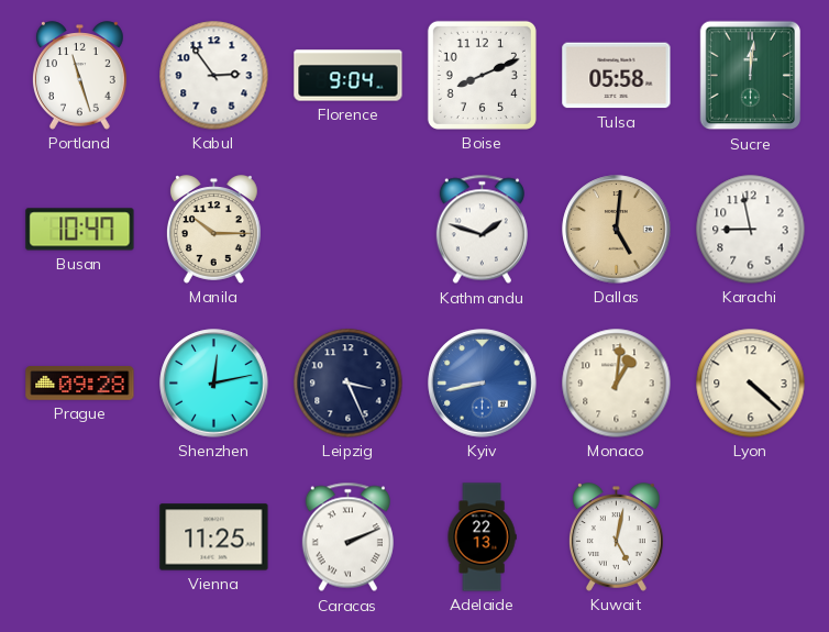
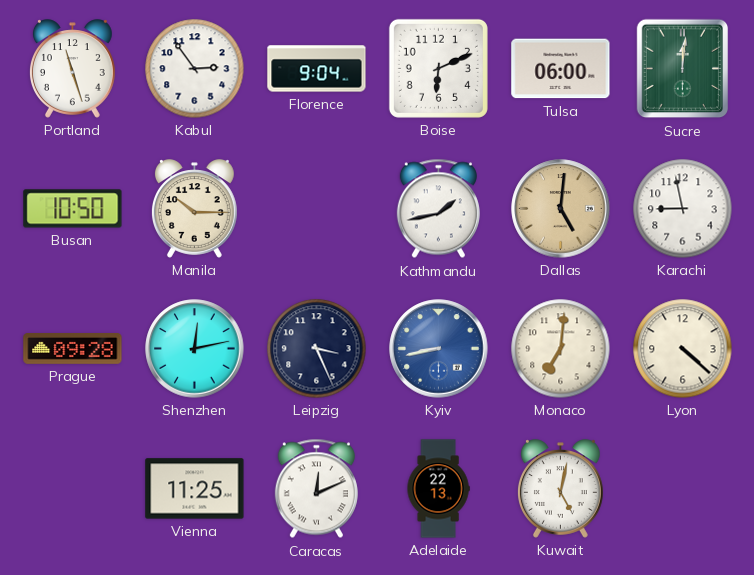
Boise: 8:11 -> 6:11
Tulsa: 05:58 -> 06:00
Busan: 10:47 -> 10:50
Kathmandu: 1:48 -> 1:43
Monaco: 1:01 -> 7:01
Caracas: 2:11 -> 12:11
